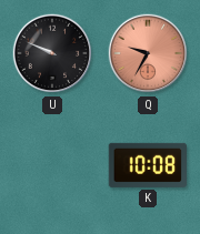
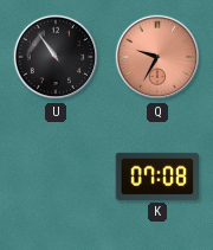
U: 9:49 -> 10:54
K: 10:08 -> 07:08
